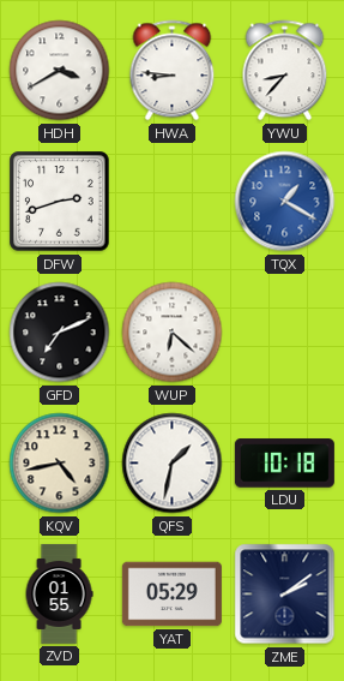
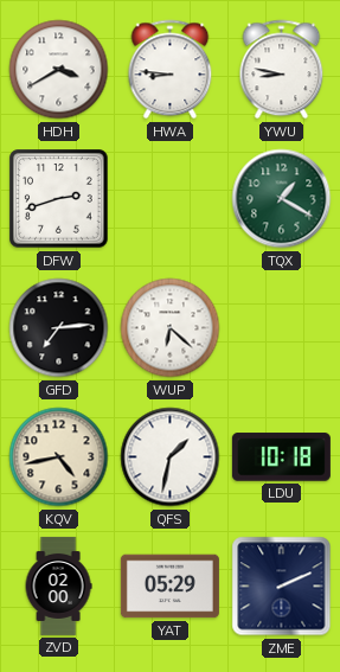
YWU: 8:37 -> 8:47
TQX dial: blue -> green
GFD: 7:11 -> 7:14
ZVD: 01:55 -> 02:00
ZME: 2:09 -> 2:11
